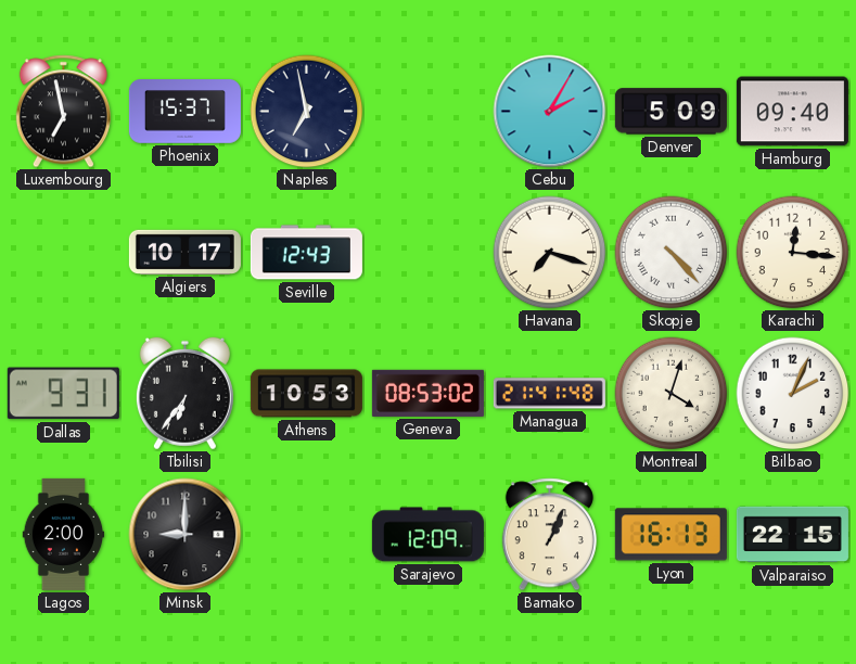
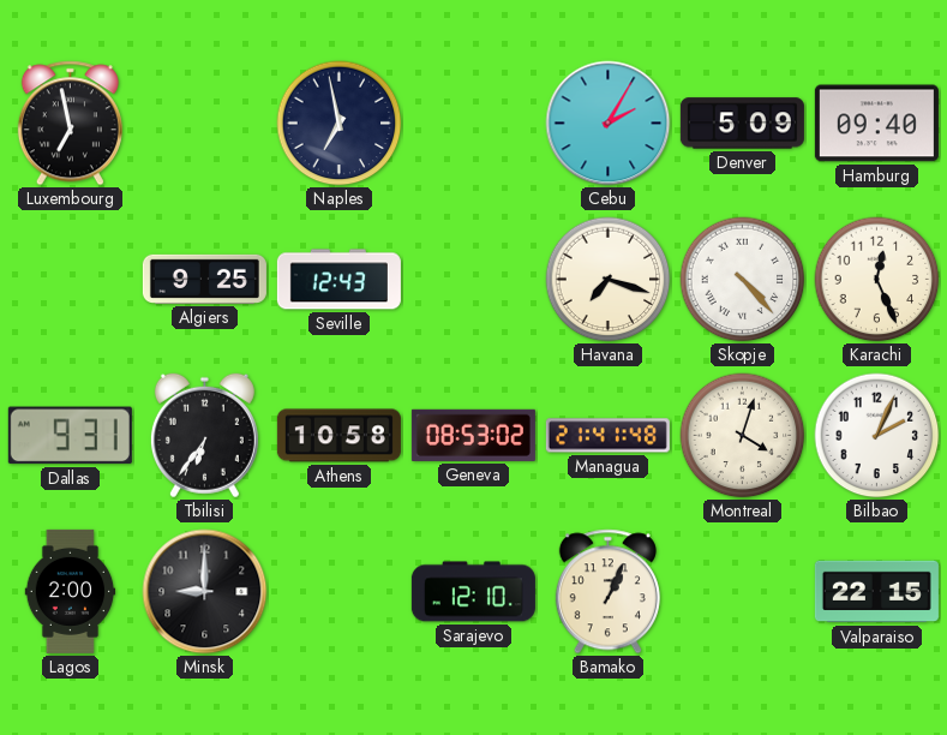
Phoenix: 15:37 -> none
Algiers: 10:17 -> 9:25
Karachi: 12:16 -> 12:26
Athens: 10:53 -> 10:58
Sarajevo: 12:09 -> 12:10
Lyon: 16:13 -> none
